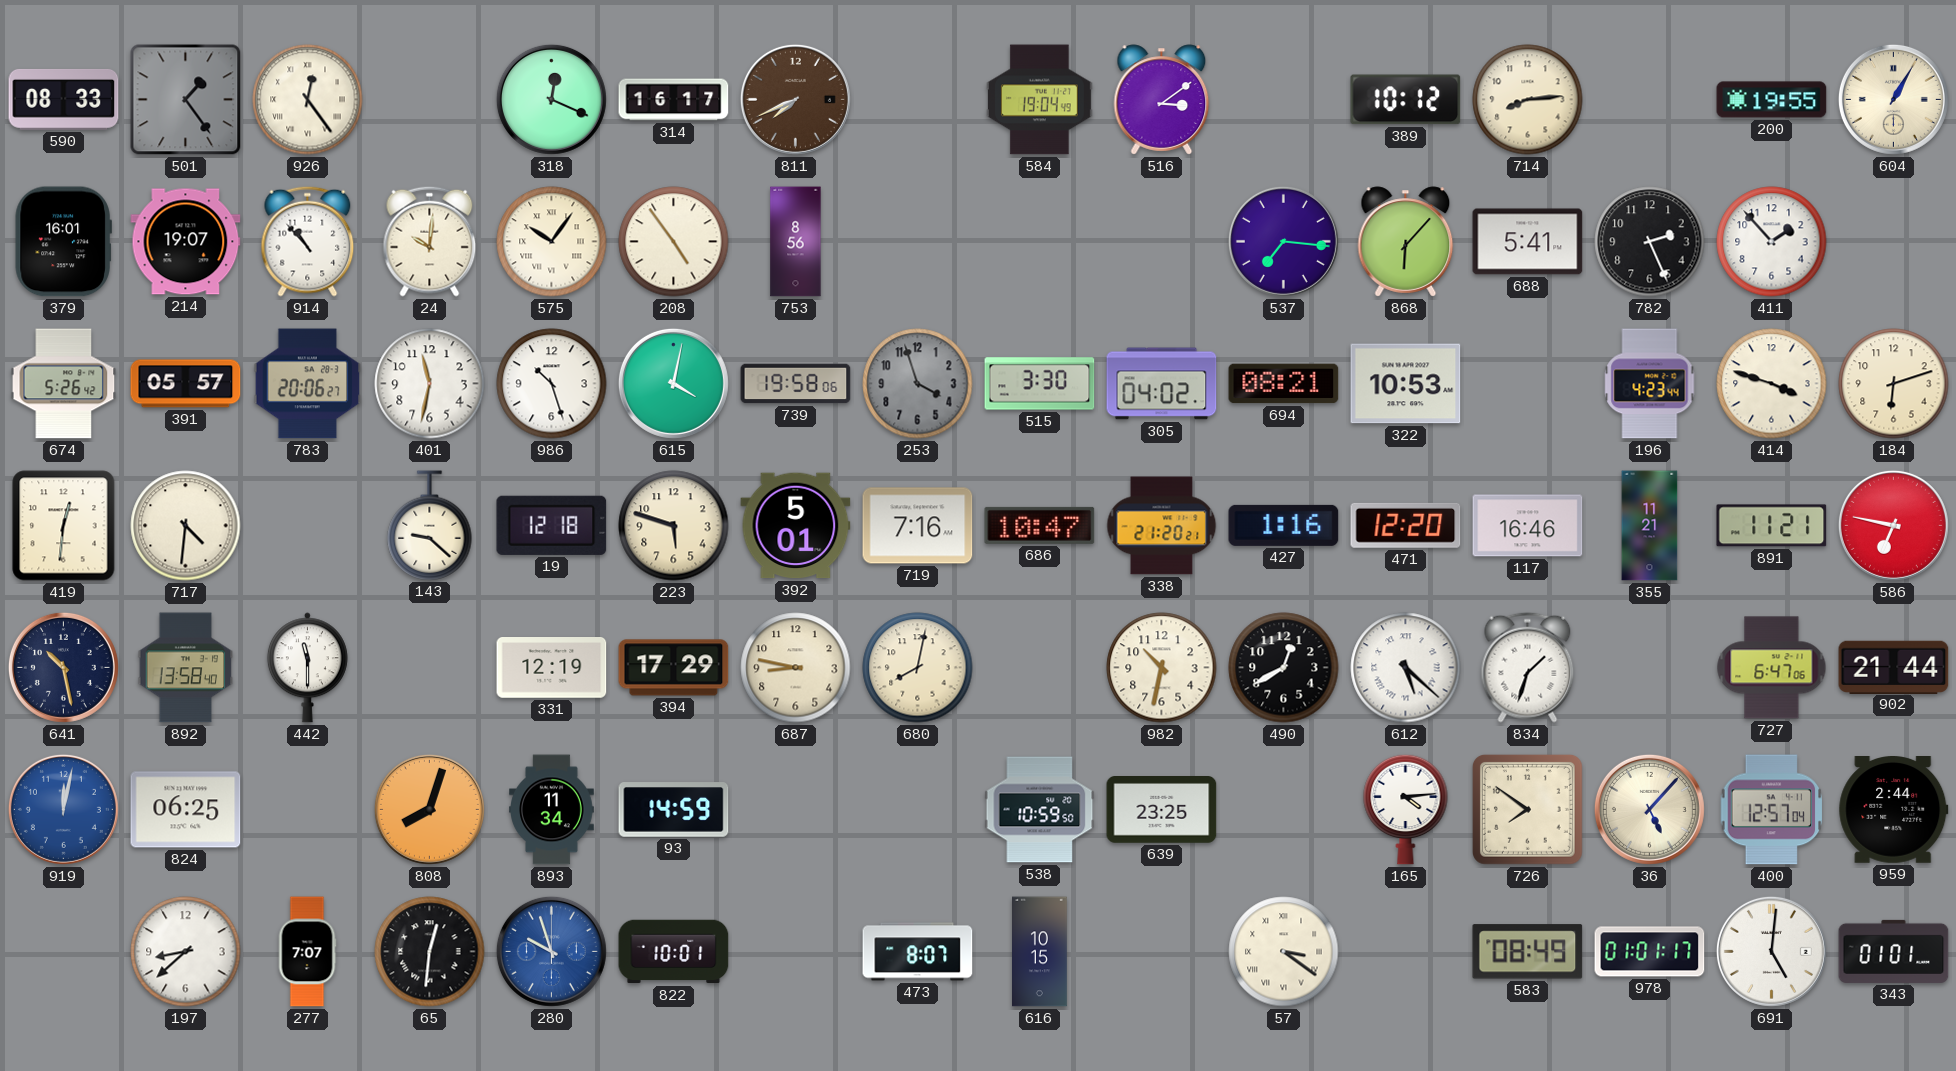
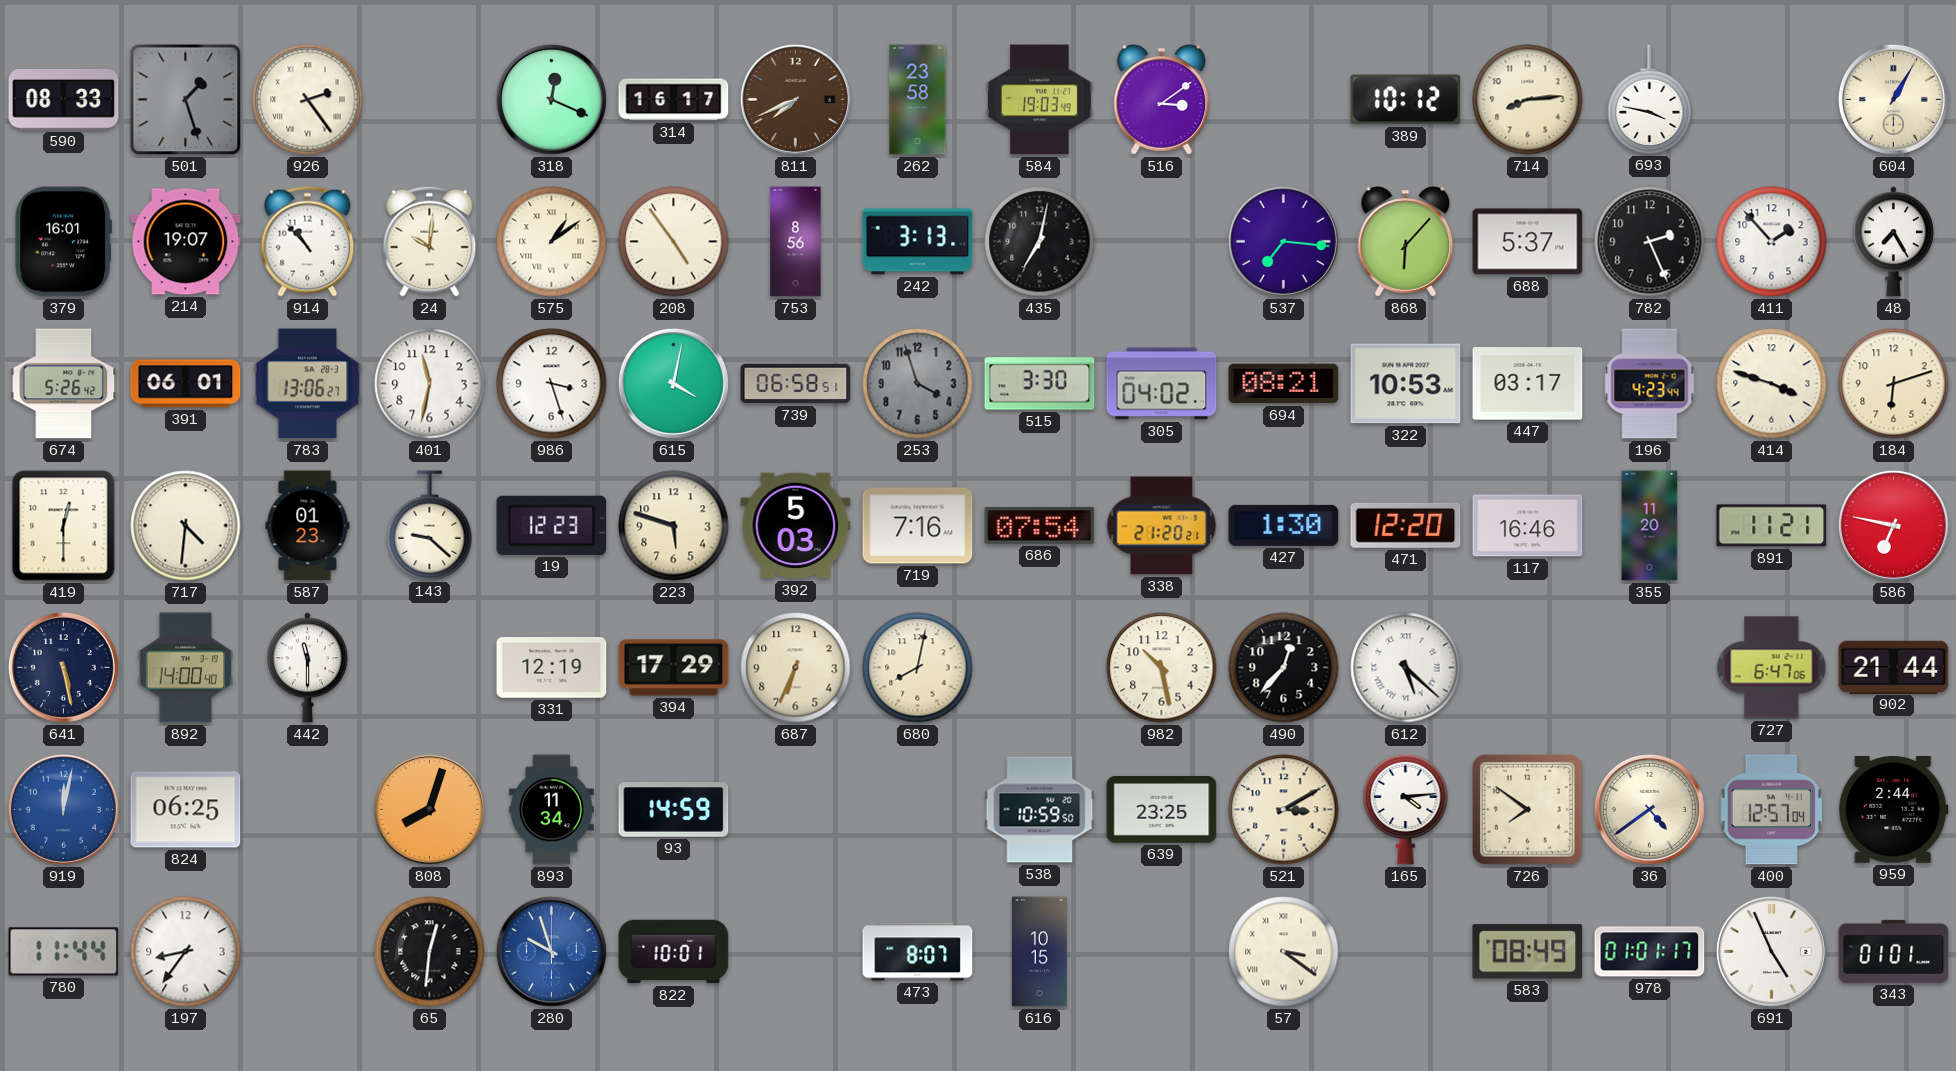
501: 1:24 -> 1:27
926: 12:24 -> 2:24
262: none -> 23:58
584: 19:04 -> 19:03
693: none -> 3:47
200: 19:55 -> none
575: 10:06 -> 1:09
242: none -> 3:13
435: none -> 7:02
688: 5:41 -> 5:37
48: none -> 7:25
391: 05:57 -> 06:01
783: 20:06 -> 13:06
986: 10:27 -> 3:27
739: 19:58 -> 06:58
447: none -> 03:17
419: 12:31 -> 12:30
587: none -> 01:23
19: 12:18 -> 12:23
392: 5:01 -> 5:03
686: 10:47 -> 07:54
427: 1:16 -> 1:30
355: 11:21 -> 11:20
641: 10:28 -> 5:28
892: 13:58 -> 14:00
687: 8:47 -> 6:34
982: 10:32 -> 10:28
490: 12:40 -> 12:37
834: 1:33 -> none
521: none -> 3:10
36: 5:07 -> 4:39
780: none -> 11:44
197: 8:38 -> 8:36
277: 7:07 -> none
691: 5:01 -> 4:56
